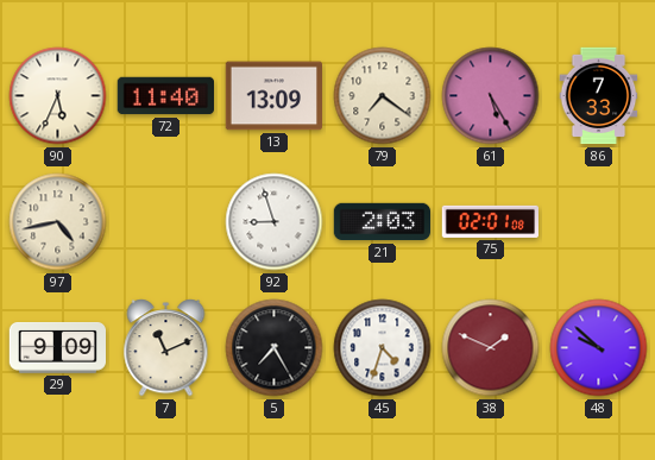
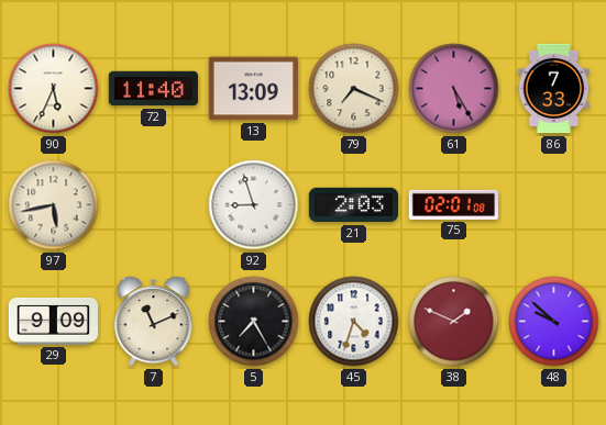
79: 7:21 -> 7:19
97: 4:43 -> 5:43
